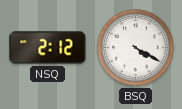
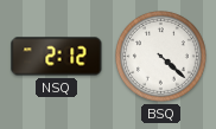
BSQ: 4:20 -> 4:22
